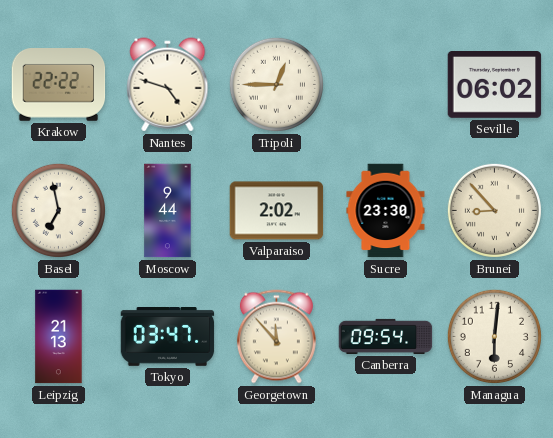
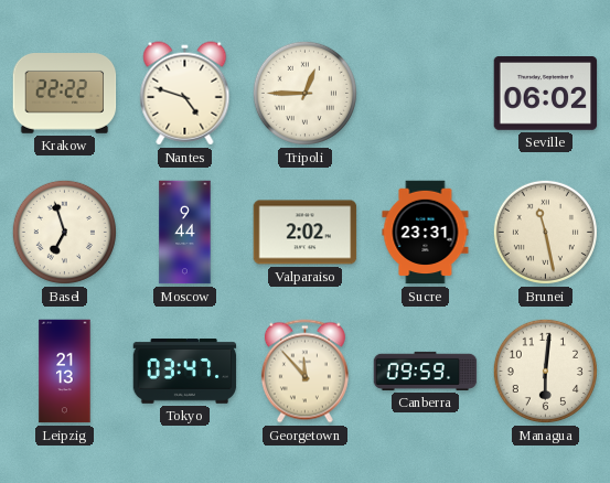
Basel: 6:58 -> 6:57
Sucre: 23:30 -> 23:31
Brunei: 8:53 -> 11:28
Canberra: 09:54 -> 09:59
